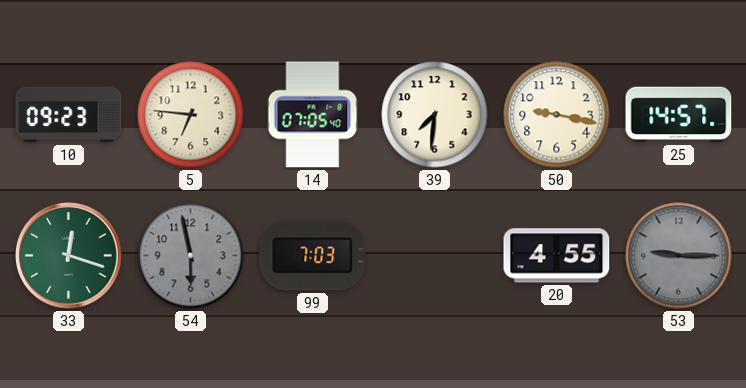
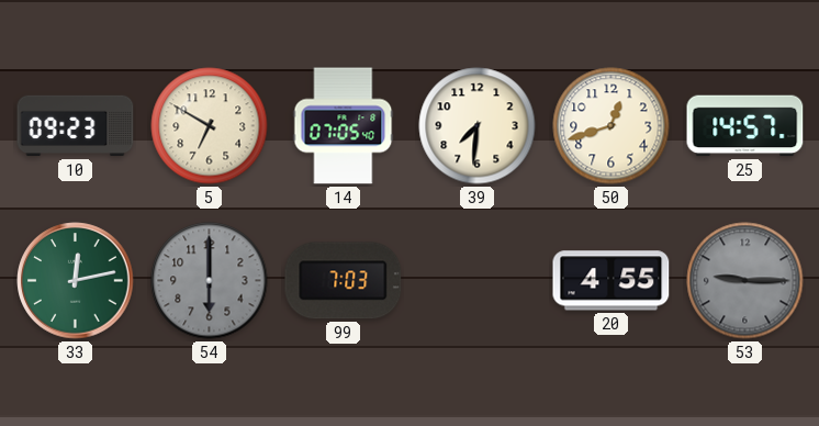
5: 6:46 -> 6:50
50: 9:17 -> 12:42
33: 12:18 -> 12:13
54: 5:58 -> 6:00
